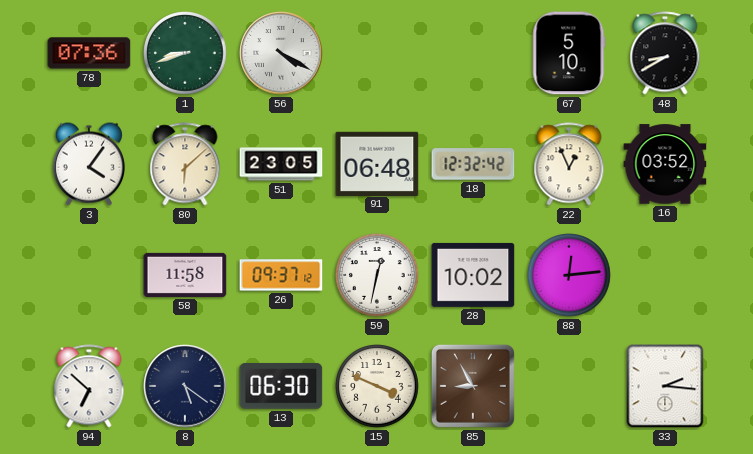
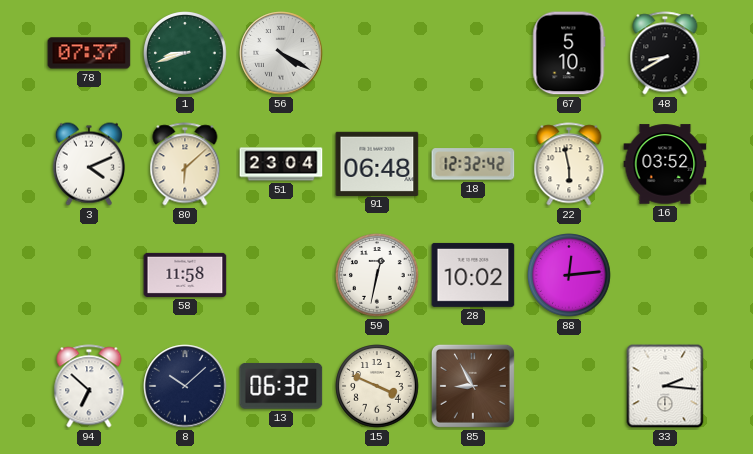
78: 07:36 -> 07:37
3: 4:06 -> 4:11
51: 23:05 -> 23:04
22: 12:56 -> 5:58
26: 09:37 -> none
8: 5:21 -> 10:08
13: 06:30 -> 06:32
